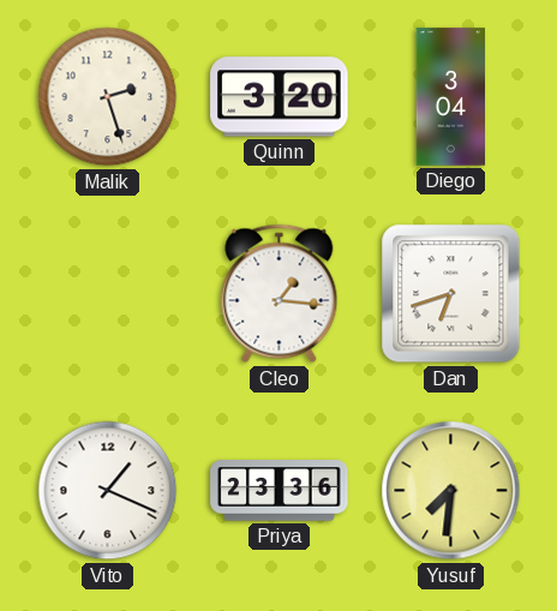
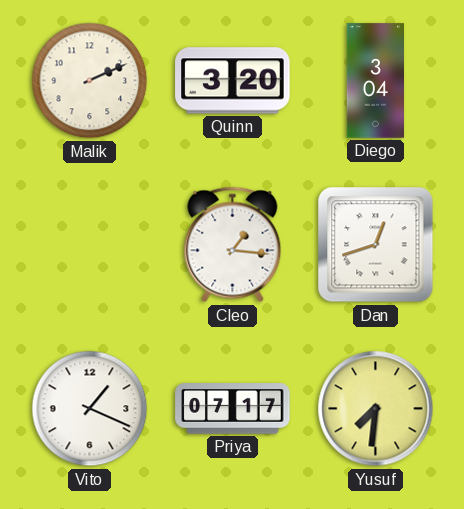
Malik: 2:27 -> 2:11
Dan: 6:42 -> 12:42
Priya: 23:36 -> 07:17
